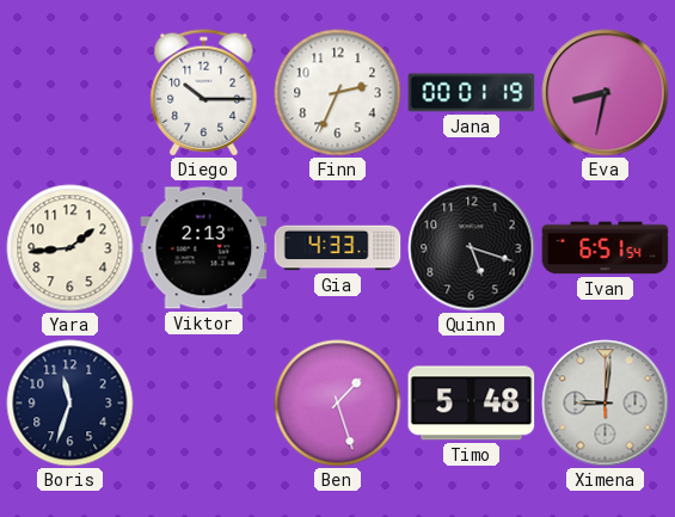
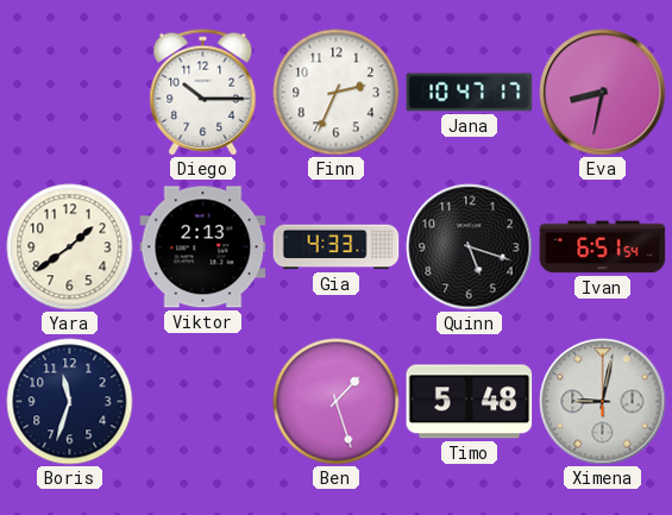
Jana: 00:01 -> 10:47
Yara: 1:44 -> 1:39
Ximena: 9:01 -> 9:02
